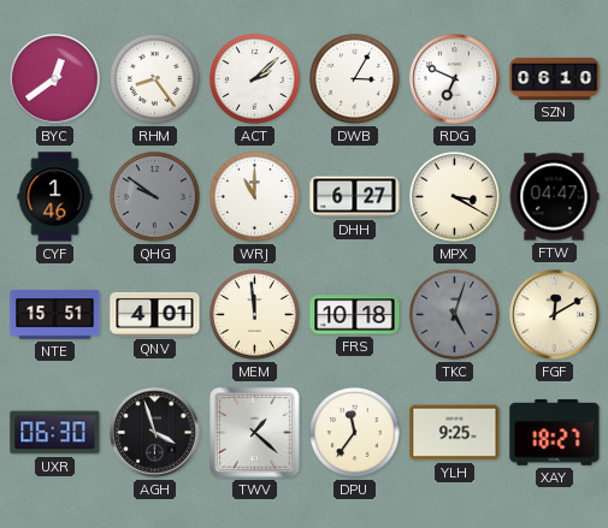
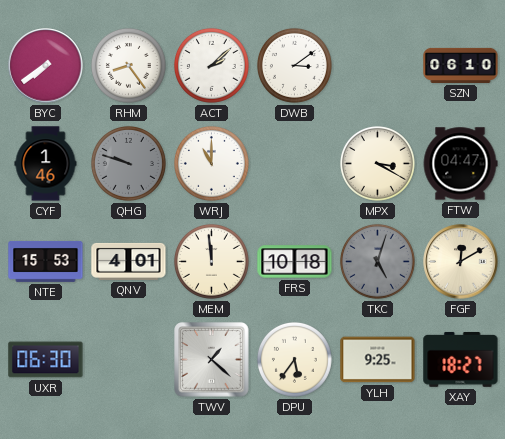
BYC: 12:39 -> 7:39
DWB: 3:05 -> 3:09
RDG: 6:49 -> none
QHG: 9:51 -> 9:48
DHH: 6:27 -> none
NTE: 15:51 -> 15:53
AGH: 3:57 -> none
DPU: 11:36 -> 5:36
